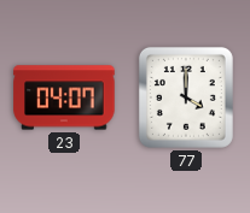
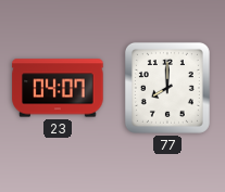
77: 4:00 -> 8:00
